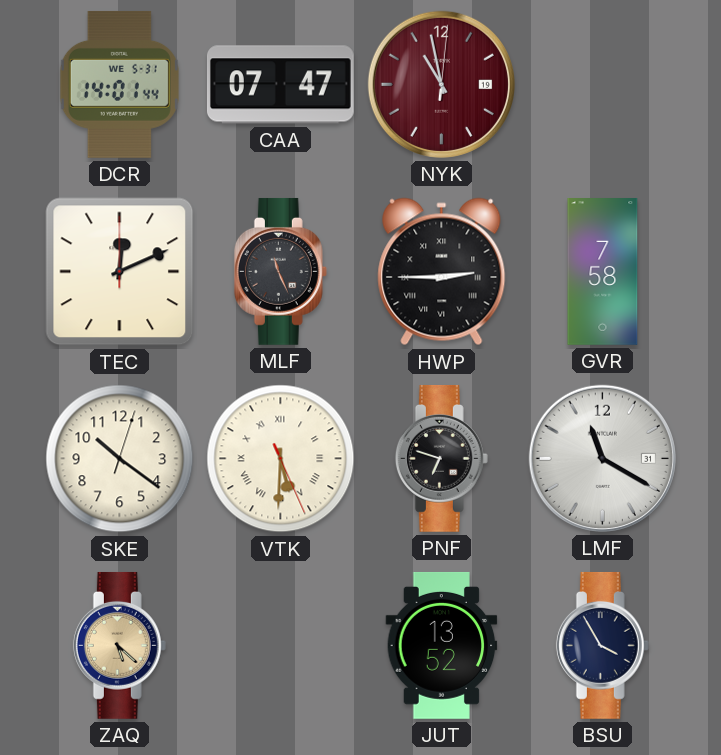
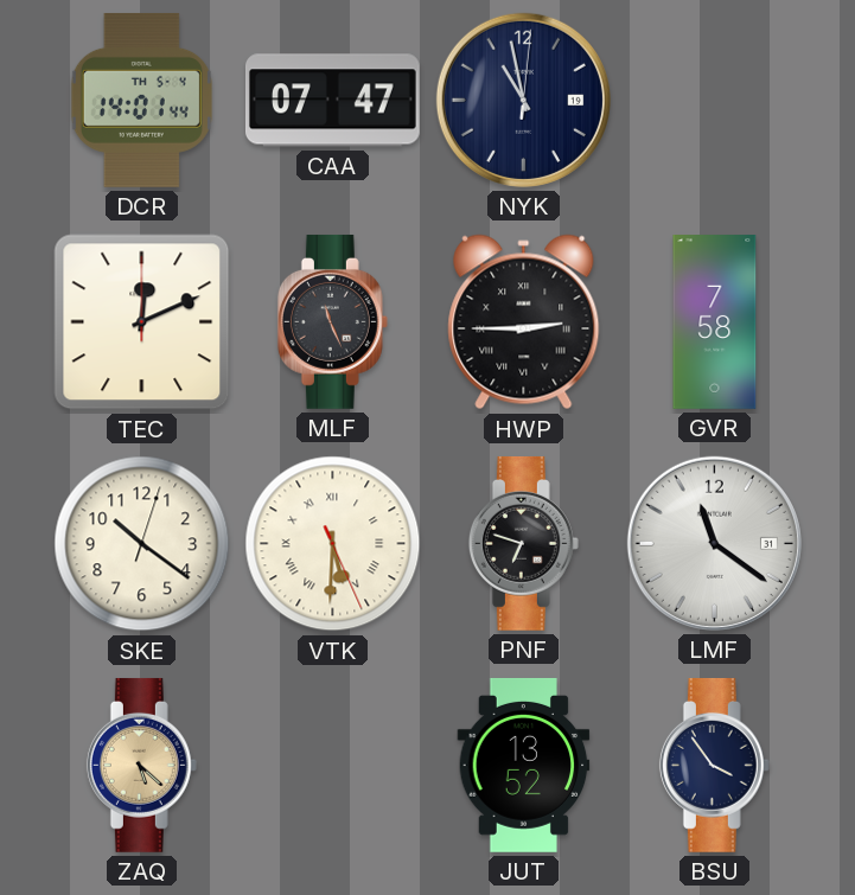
DCR date: WE 5-31 -> TH 5-4
NYK dial: burgundy -> navy
LMF: 11:20 -> 11:21
BSU: 3:55 -> 3:54
